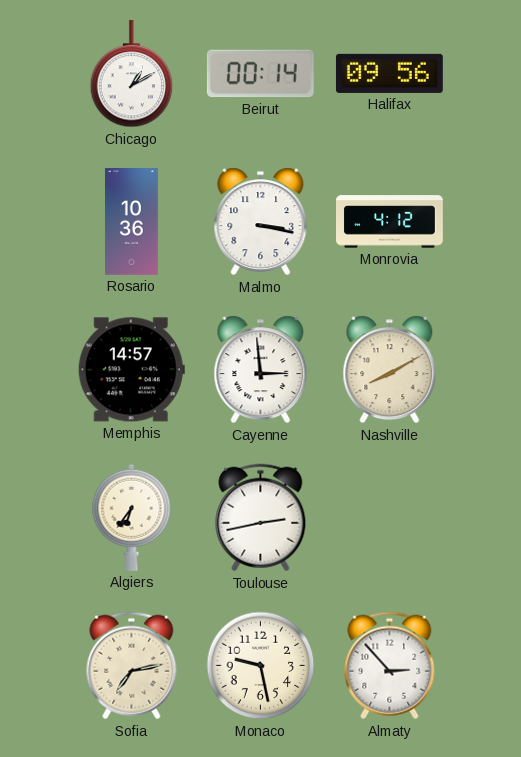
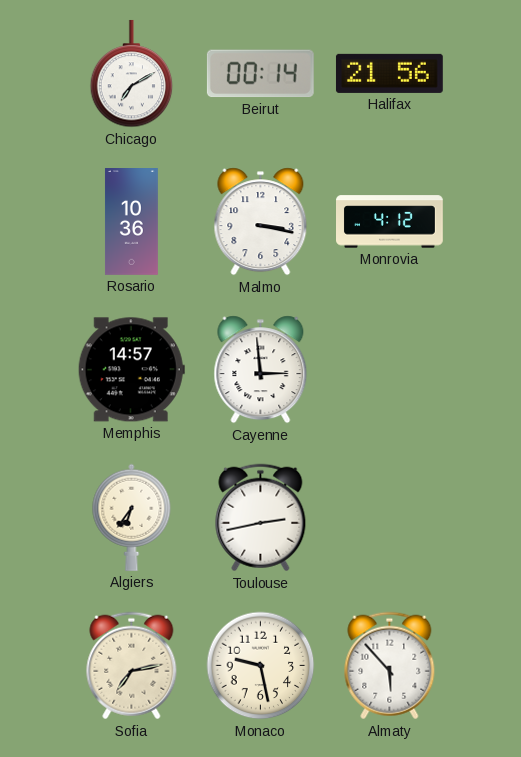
Chicago: 1:10 -> 7:10
Halifax: 09:56 -> 21:56
Nashville: 8:10 -> none
Almaty: 2:53 -> 5:53
